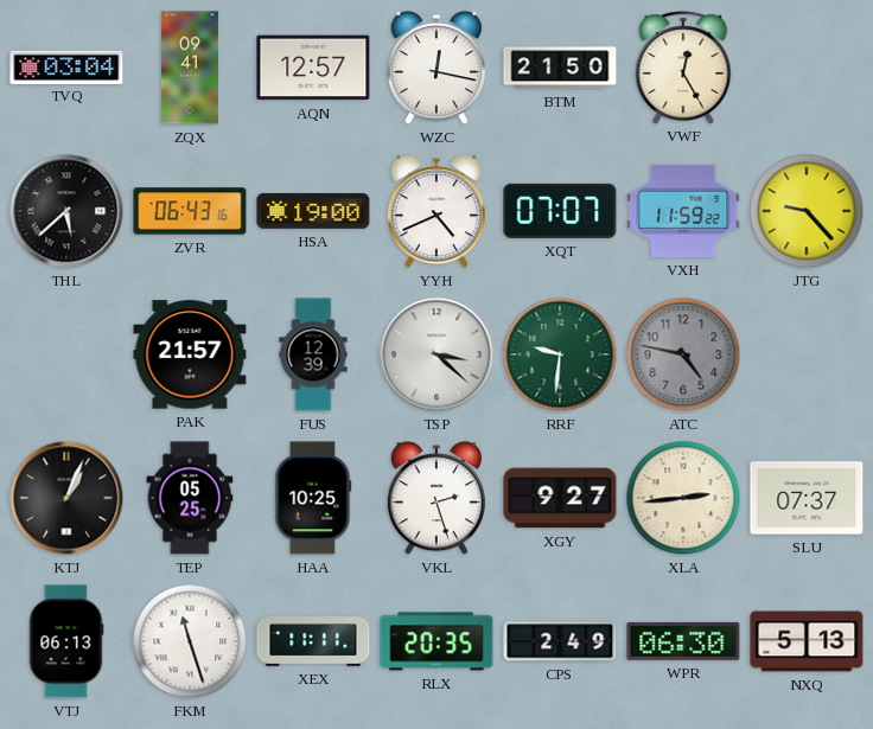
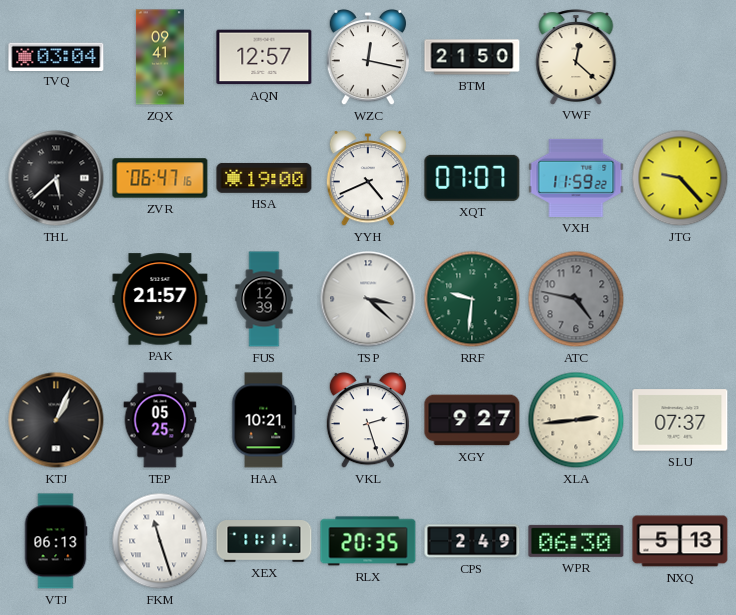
VWF: 12:25 -> 12:22
ZVR: 06:43 -> 06:47
HAA: 10:25 -> 10:21
